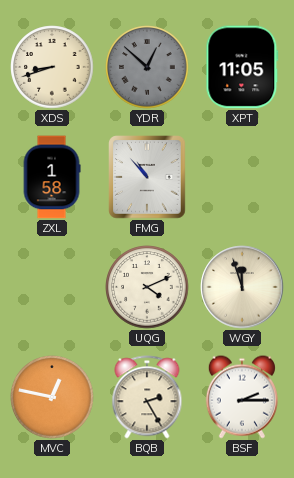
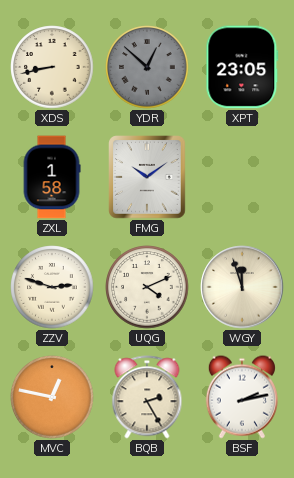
XDS: 8:42 -> 8:43
XPT: 11:05 -> 23:05
FMG: 10:53 -> 10:09
ZZV: none -> 2:48
BSF: 2:15 -> 2:13
